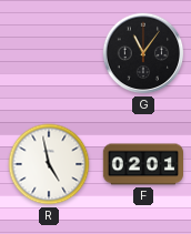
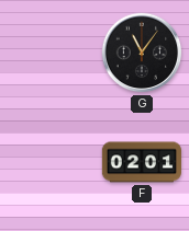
R: 4:58 -> none
